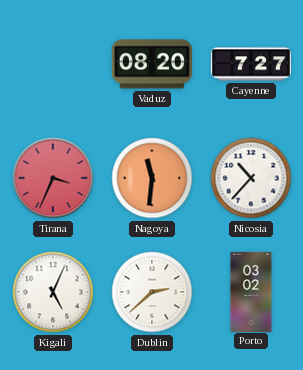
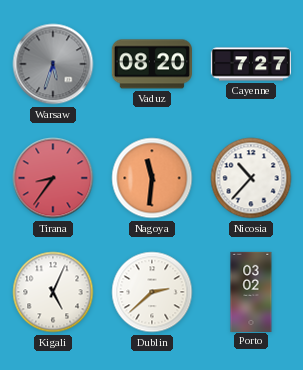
Warsaw: none -> 5:33
Tirana: 3:34 -> 8:36
